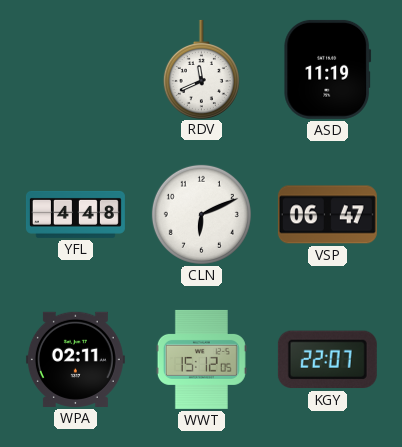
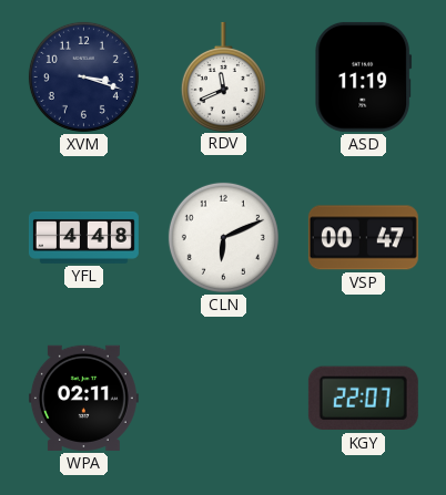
XVM: none -> 3:18
VSP: 06:47 -> 00:47
WWT: 15:12 -> none
